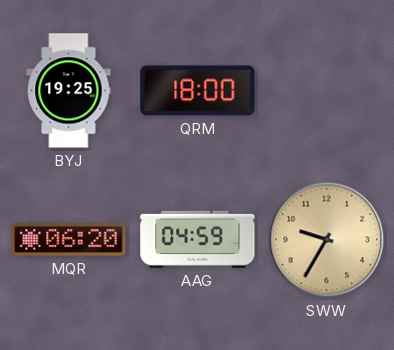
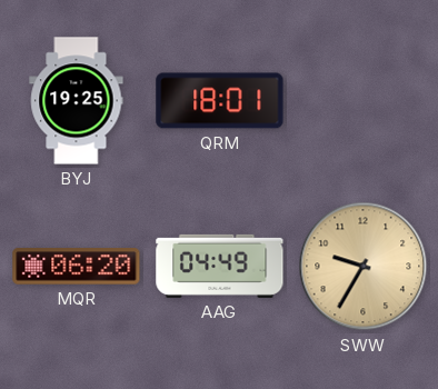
QRM: 18:00 -> 18:01
AAG: 04:59 -> 04:49
